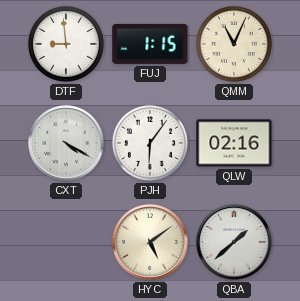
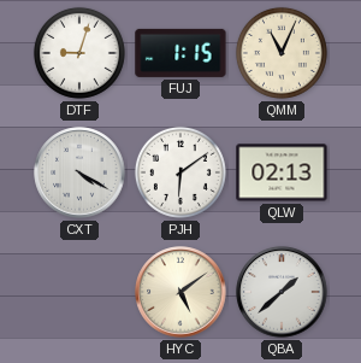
DTF: 8:59 -> 9:03
PJH: 6:06 -> 6:09
QLW: 02:16 -> 02:13
